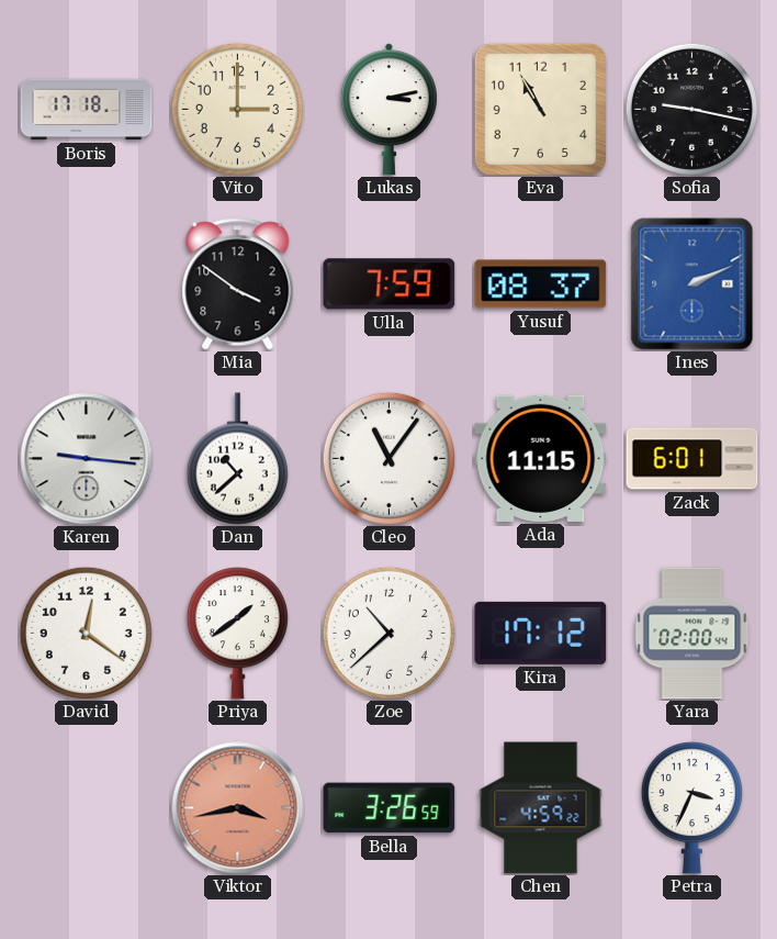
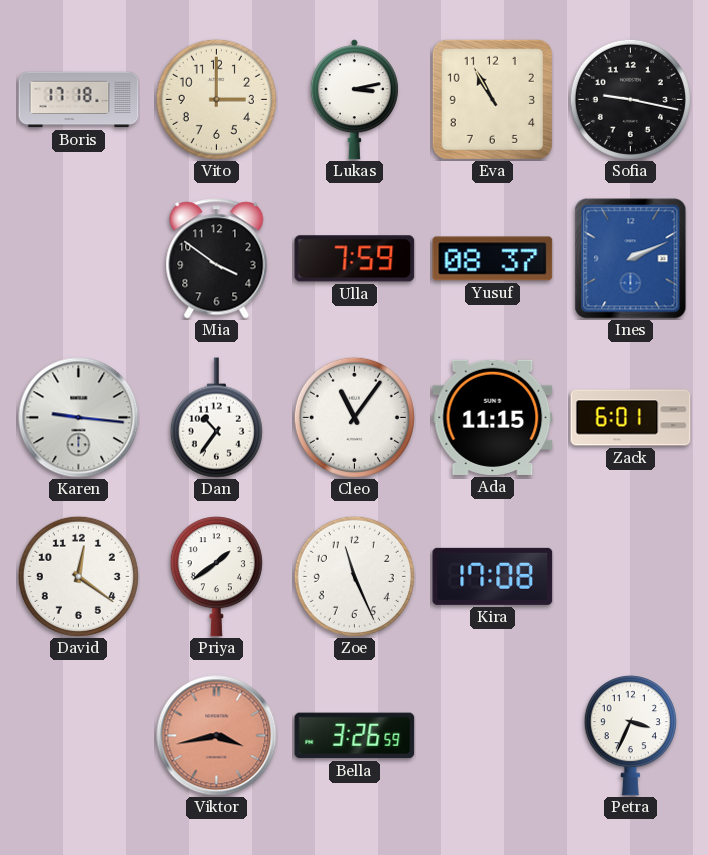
Dan: 10:38 -> 10:36
Zoe: 10:38 -> 11:26
Kira: 17:12 -> 17:08
Yara: 02:00 -> none
Chen: 4:59 -> none
